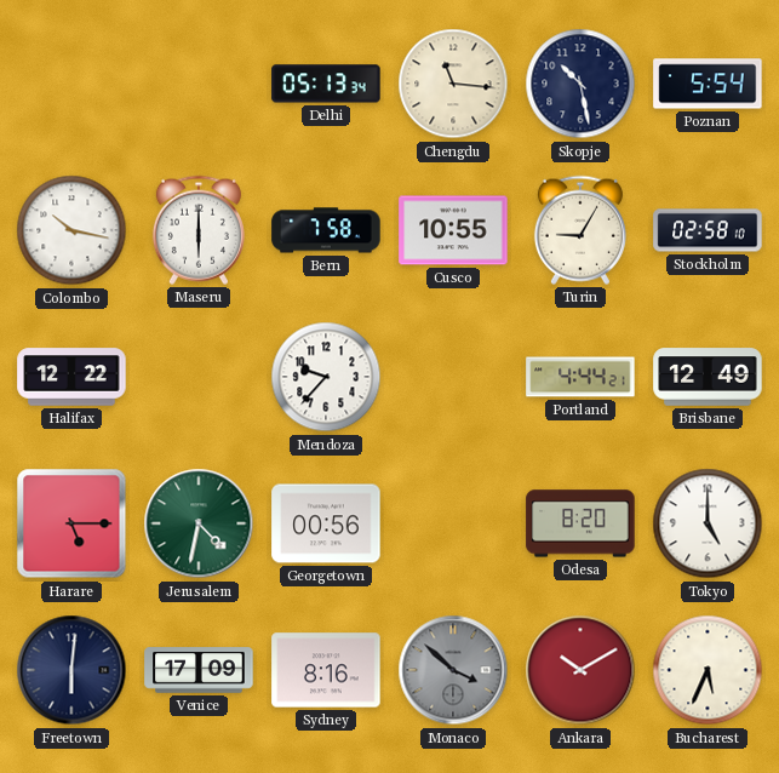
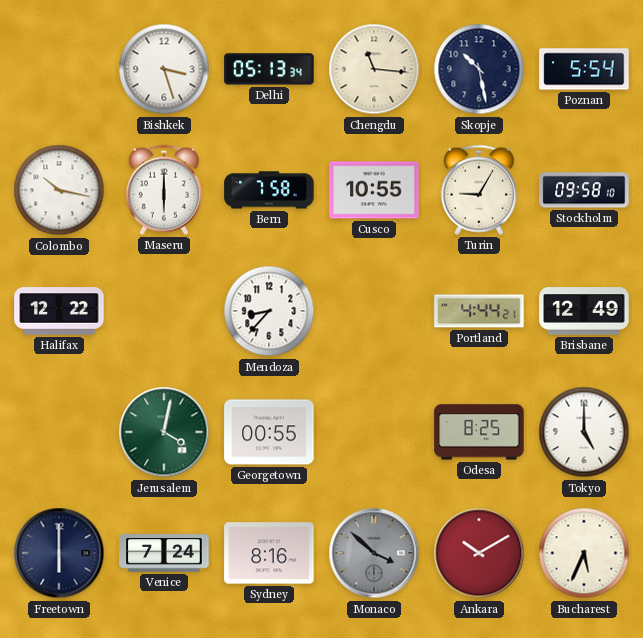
Bishkek: none -> 3:27
Stockholm: 02:58 -> 09:58
Mendoza: 9:37 -> 8:37
Harare: 5:15 -> none
Jerusalem: 4:32 -> 4:02
Georgetown: 00:56 -> 00:55
Odesa: 8:20 -> 8:25
Freetown: 6:01 -> 6:00
Venice: 17:09 -> 7:24
